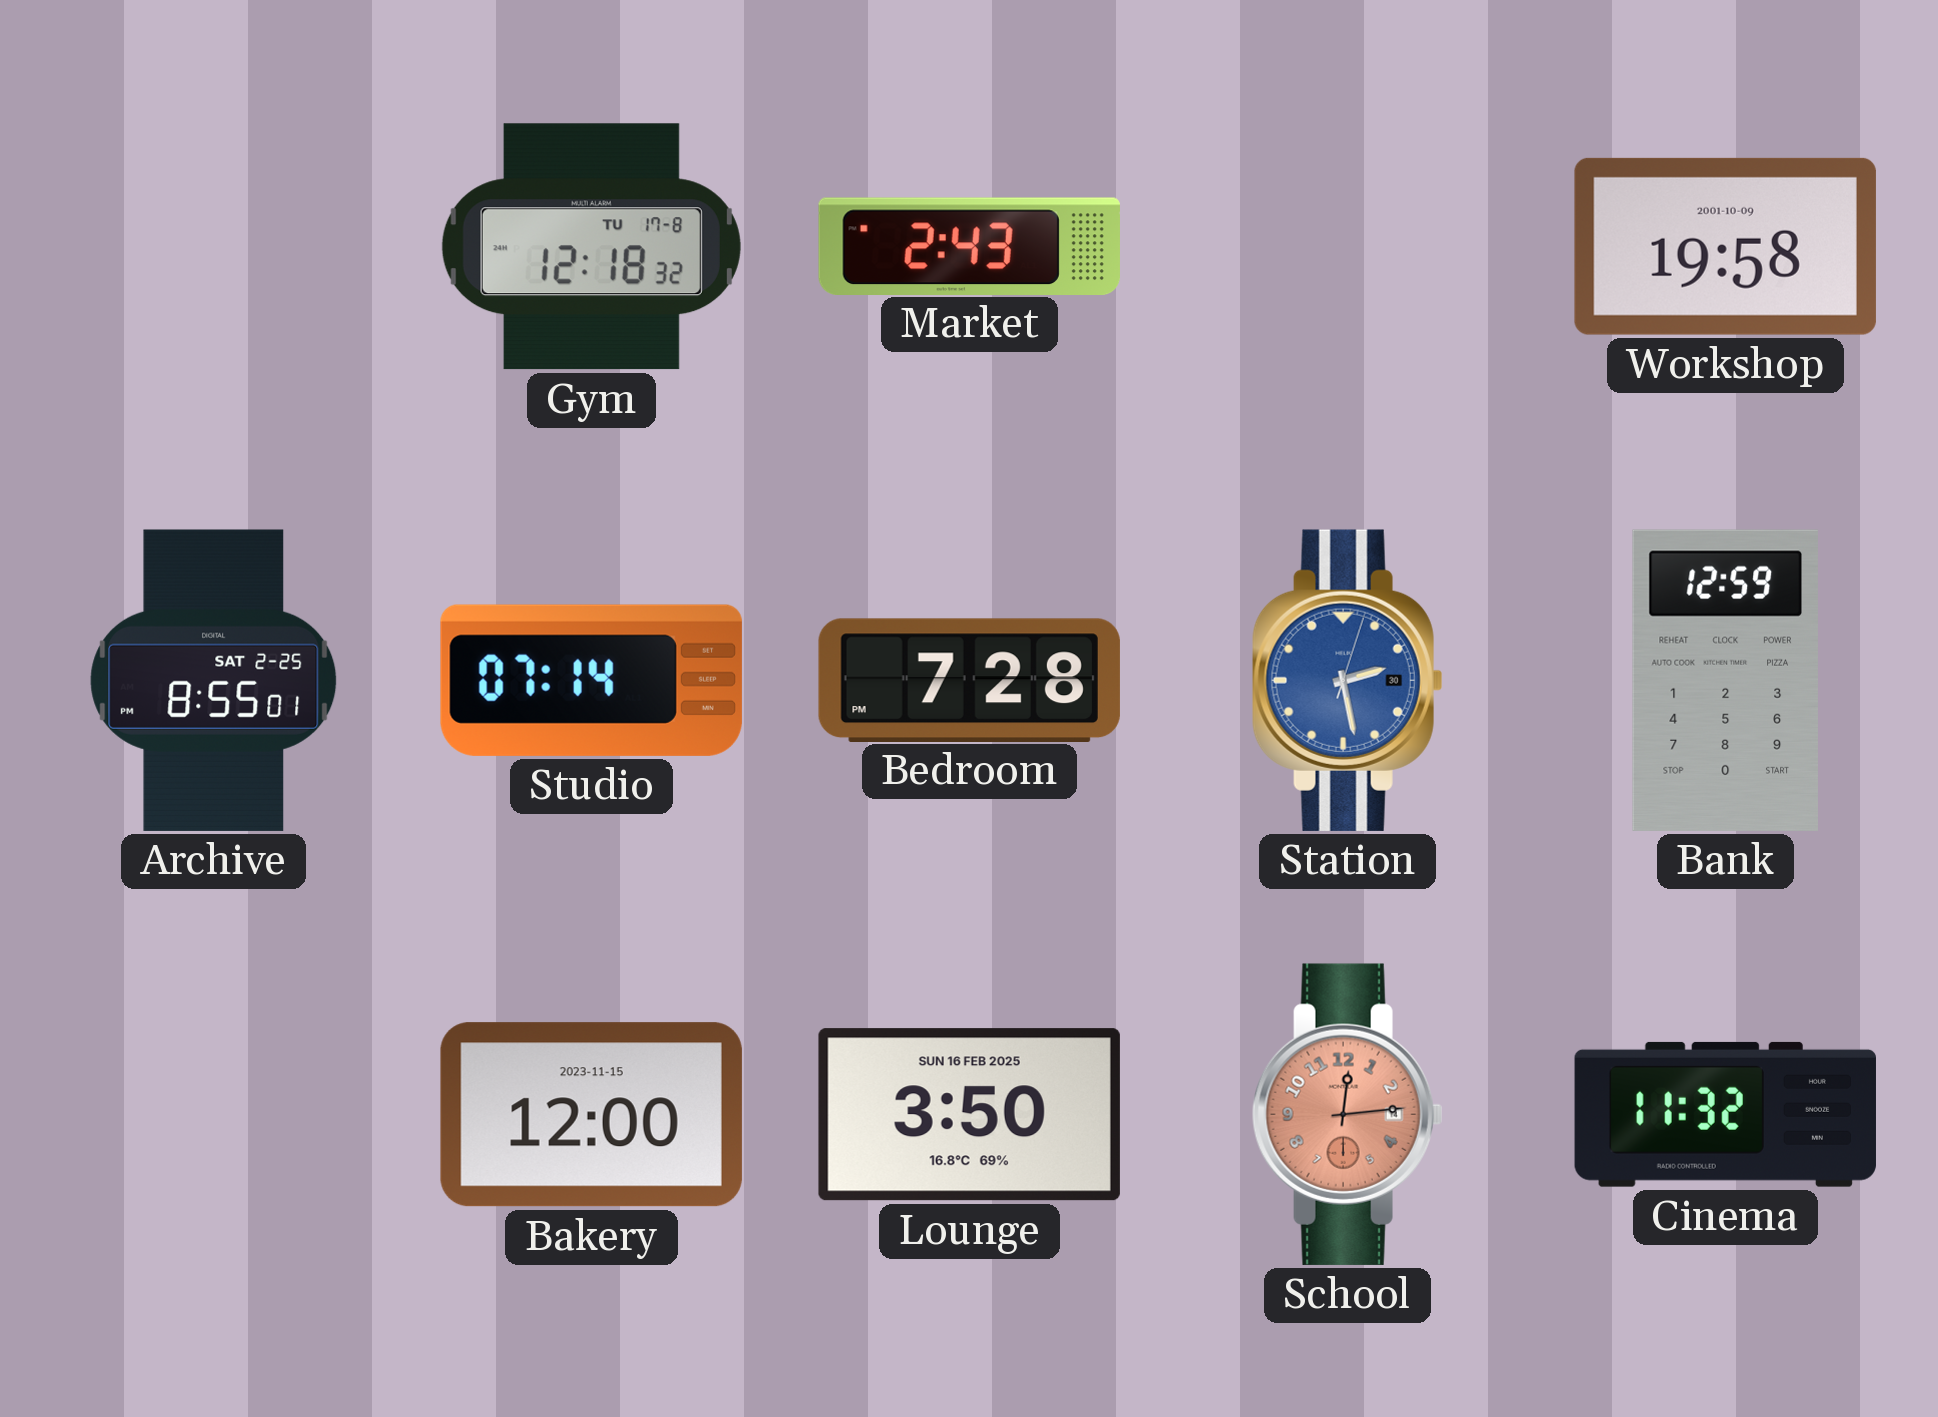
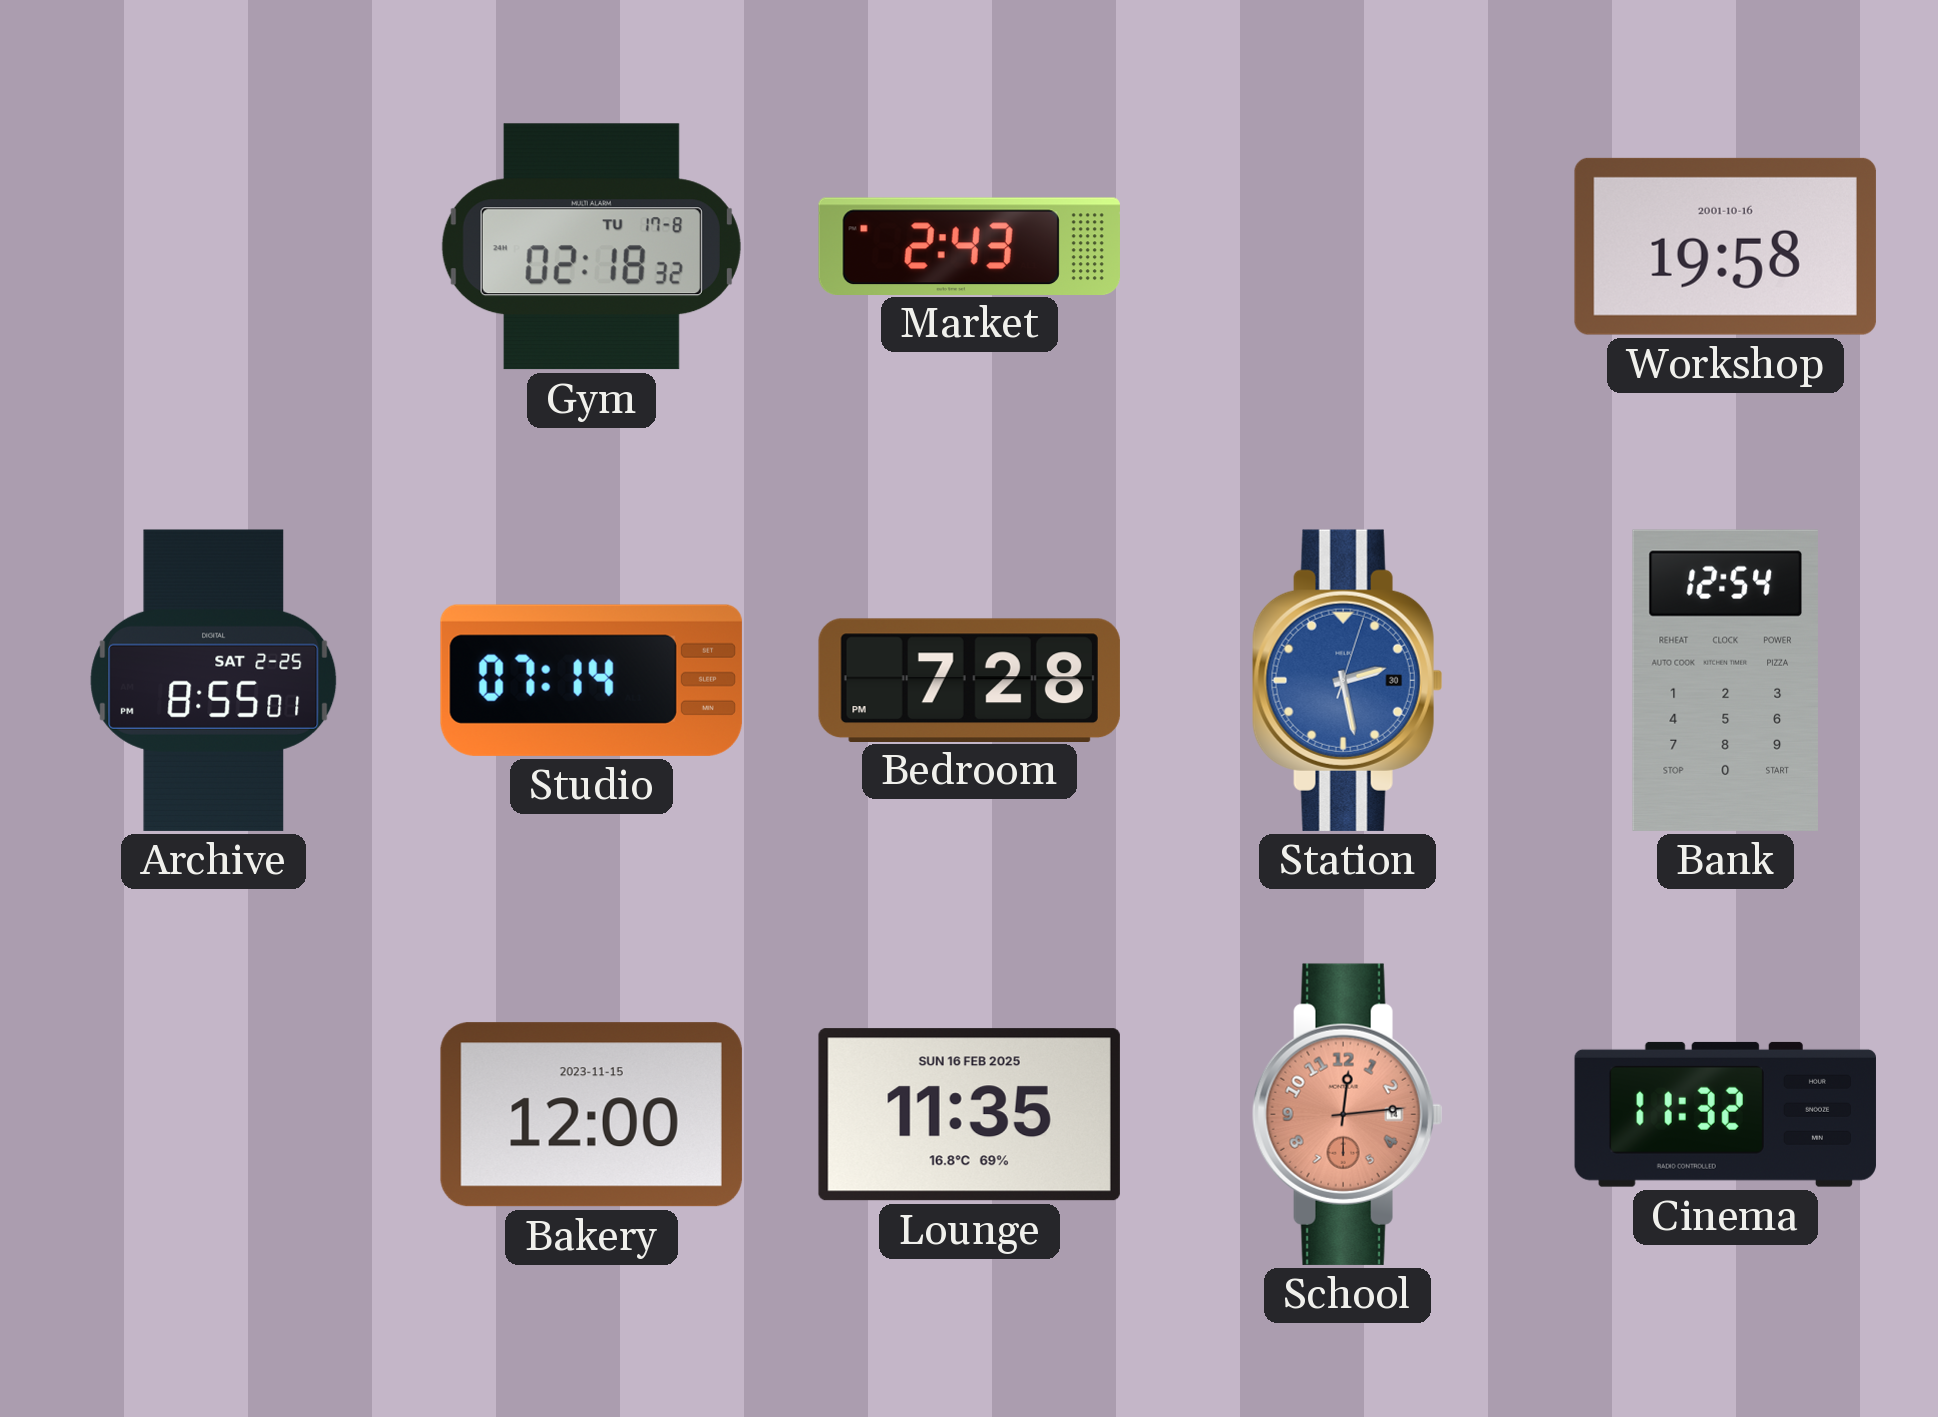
Gym: 12:18 -> 02:18
Workshop date: 2001-10-09 -> 2001-10-16
Bank: 12:59 -> 12:54
Lounge: 3:50 -> 11:35
